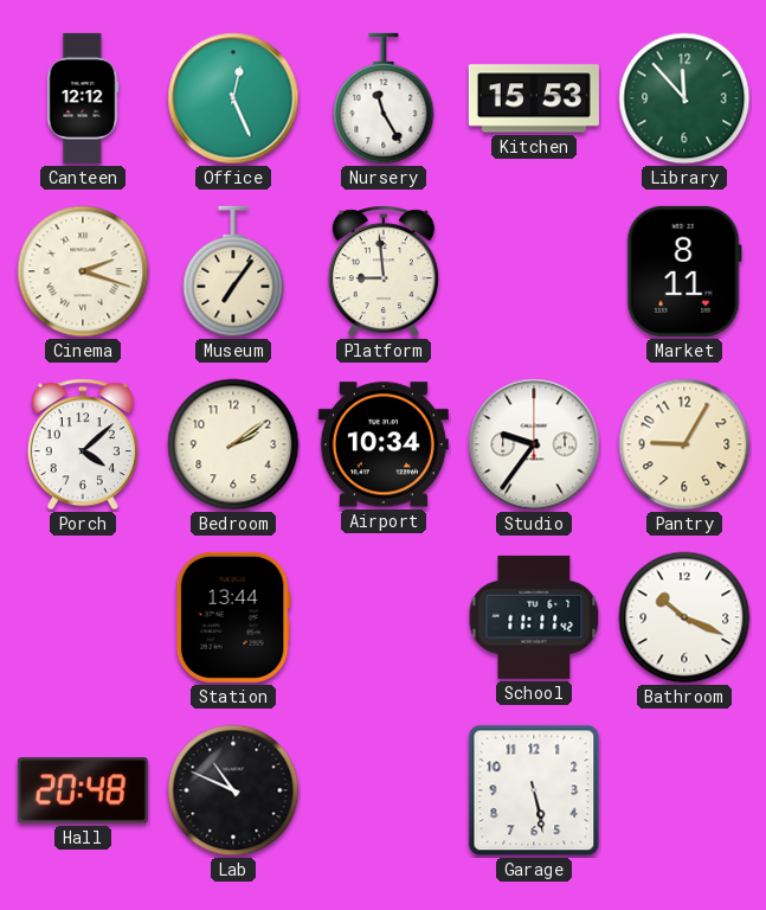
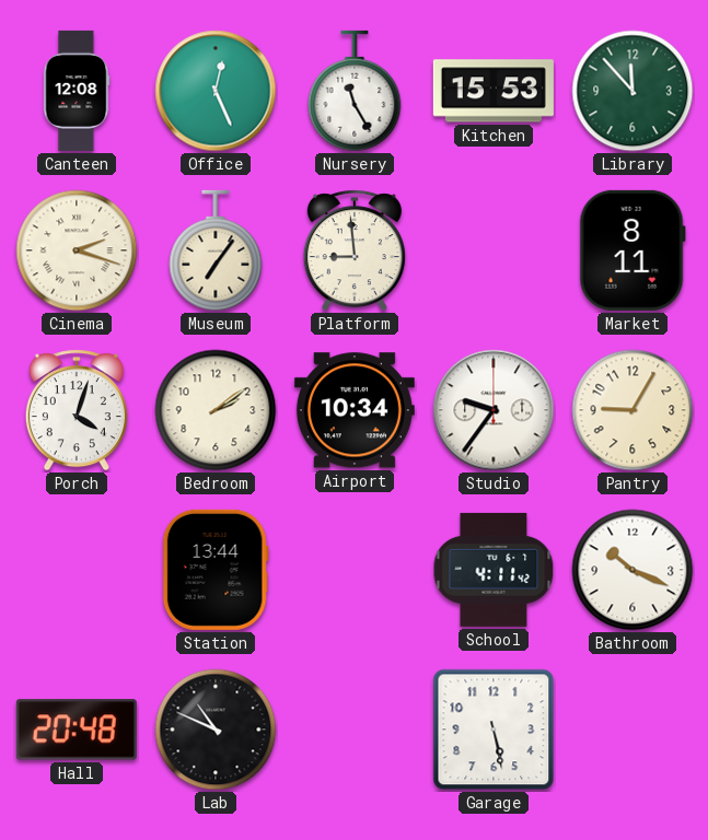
Canteen: 12:12 -> 12:08
Porch: 4:08 -> 4:03
School: 11:11 -> 4:11
